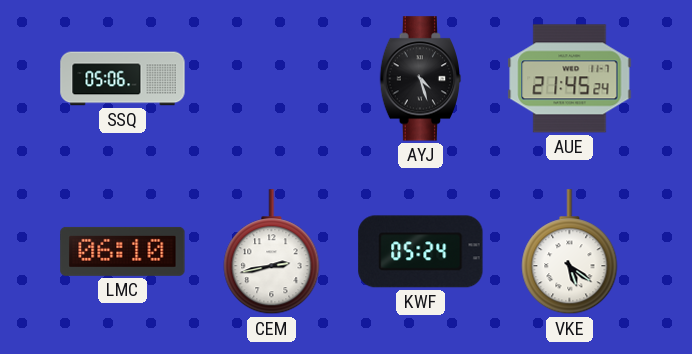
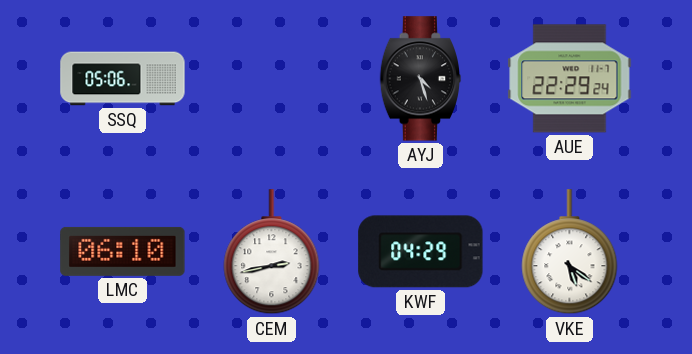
AUE: 21:45 -> 22:29
KWF: 05:24 -> 04:29
